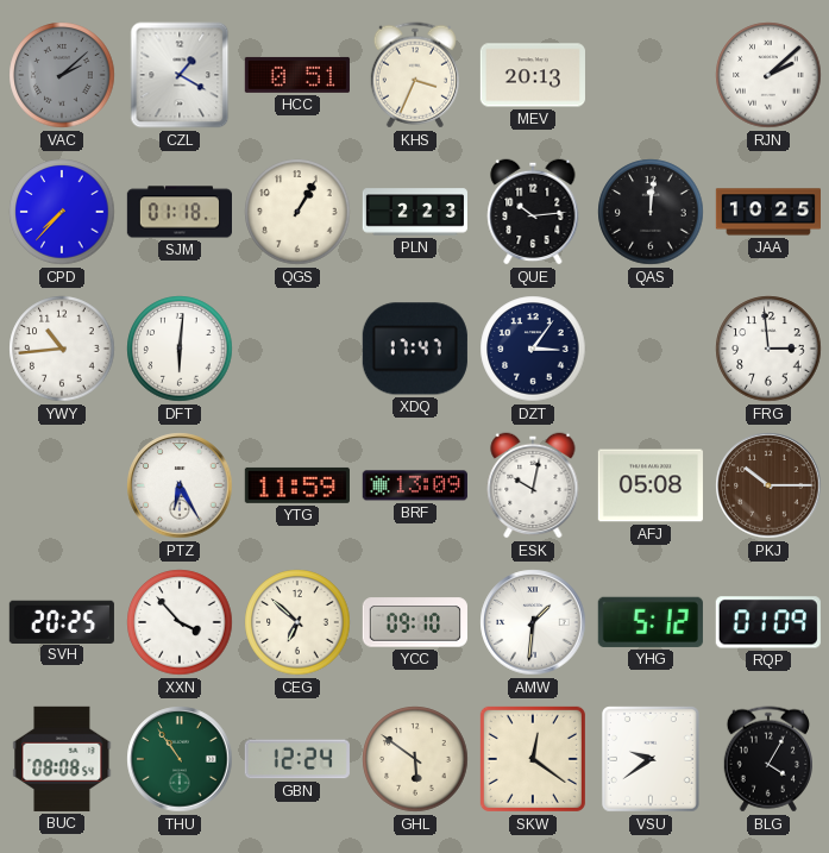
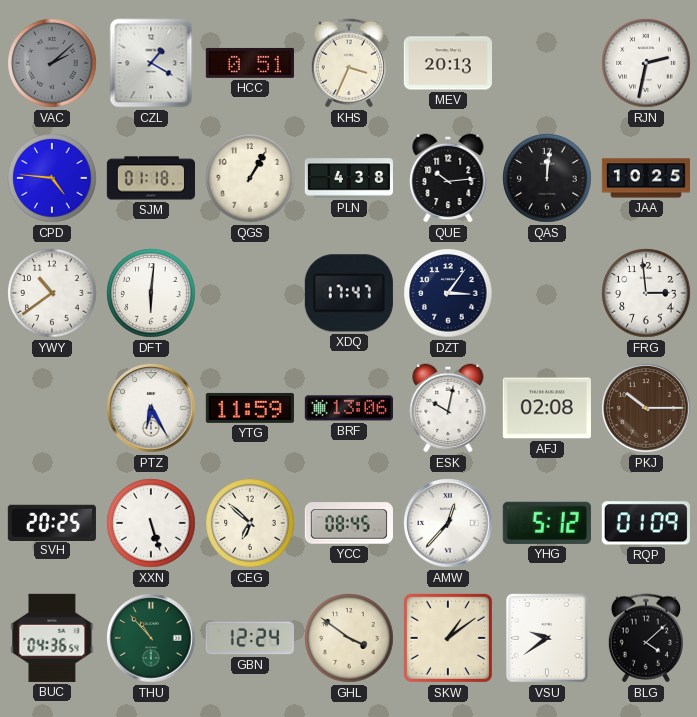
RJN: 2:08 -> 2:32
CPD: 7:37 -> 4:46
PLN: 2:23 -> 4:38
YWY: 10:44 -> 10:39
BRF: 13:09 -> 13:06
AFJ: 05:08 -> 02:08
XXN: 3:53 -> 5:27
YCC: 09:10 -> 08:45
AMW: 1:31 -> 12:37
BUC: 08:08 -> 04:36
THU: 10:54 -> 10:53
GHL: 5:51 -> 3:51
SKW: 12:21 -> 1:09
BLG: 4:05 -> 4:08
